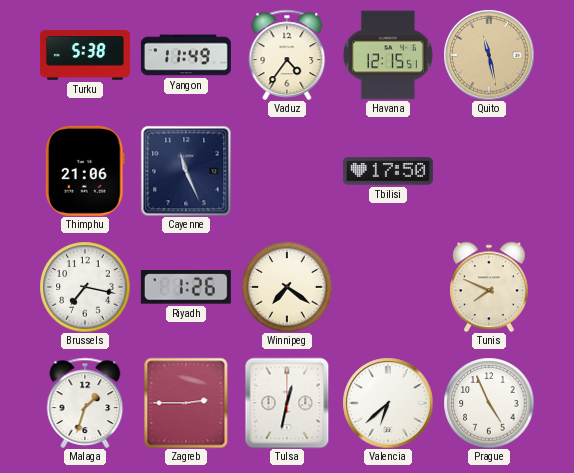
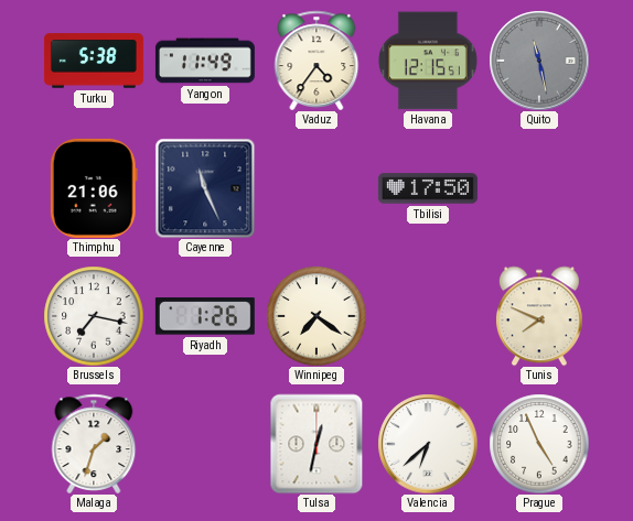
Quito dial: champagne -> grey
Zagreb: 2:45 -> none
